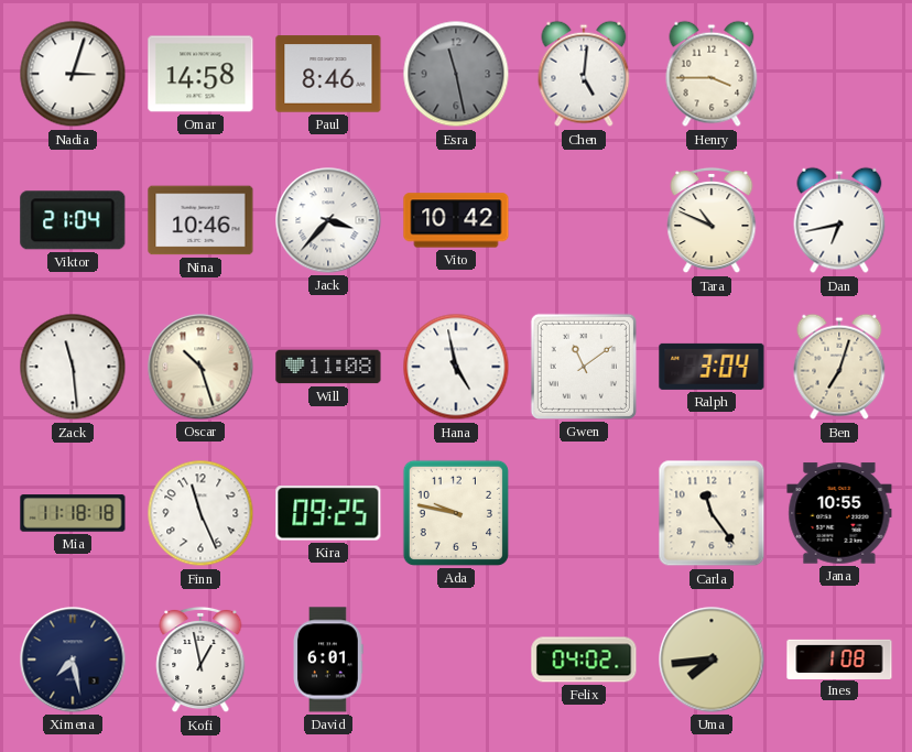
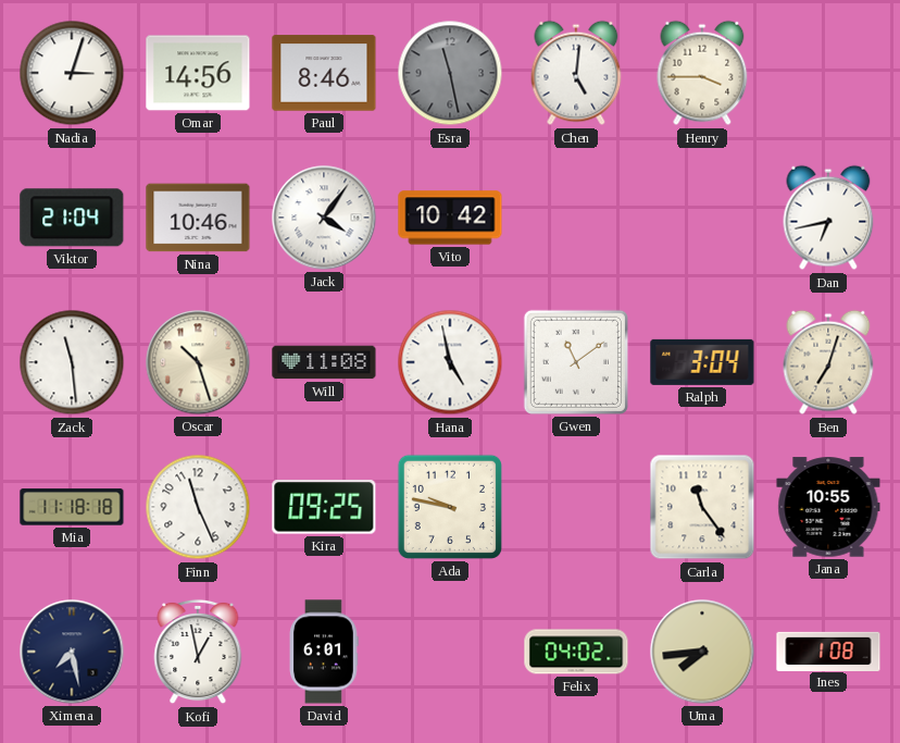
Omar: 14:58 -> 14:56
Jack: 3:37 -> 4:06
Tara: 10:49 -> none
